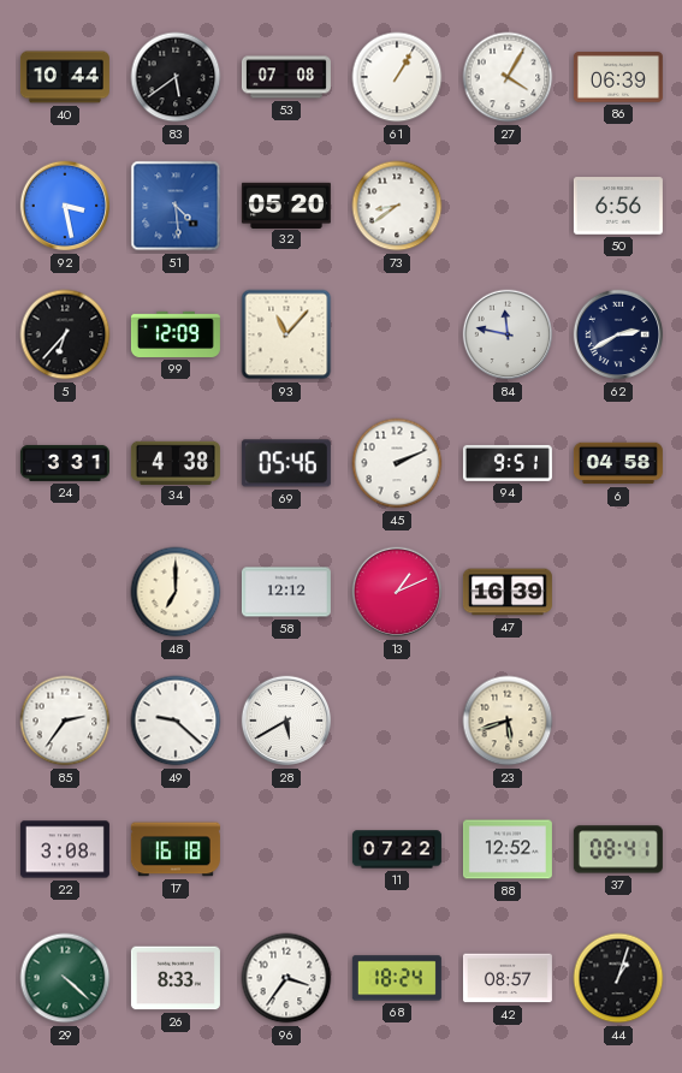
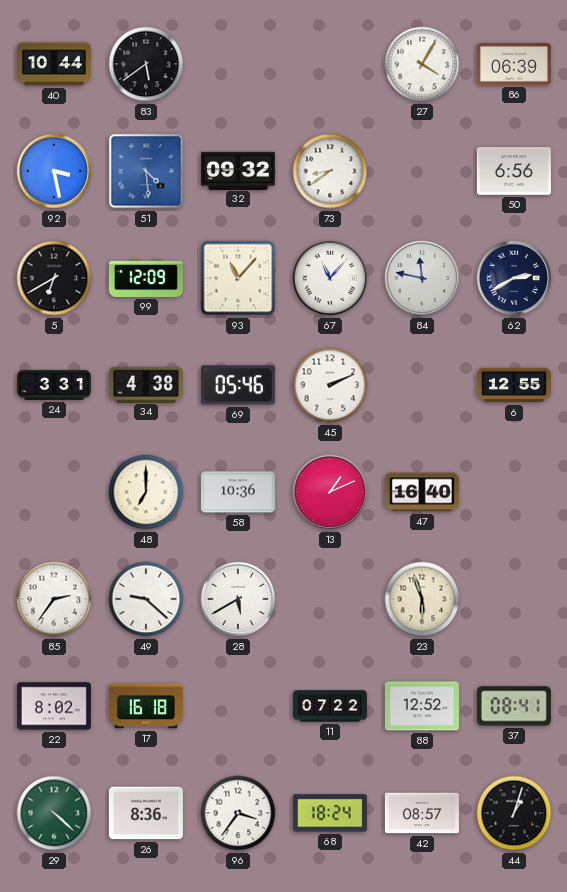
53: 07:08 -> none
61: 1:05 -> none
32: 05:20 -> 09:32
5: 6:37 -> 6:40
67: none -> 11:07
94: 9:51 -> none
6: 04:58 -> 12:55
58: 12:12 -> 10:36
47: 16:39 -> 16:40
23: 5:42 -> 5:57
22: 3:08 -> 8:02
26: 8:33 -> 8:36
